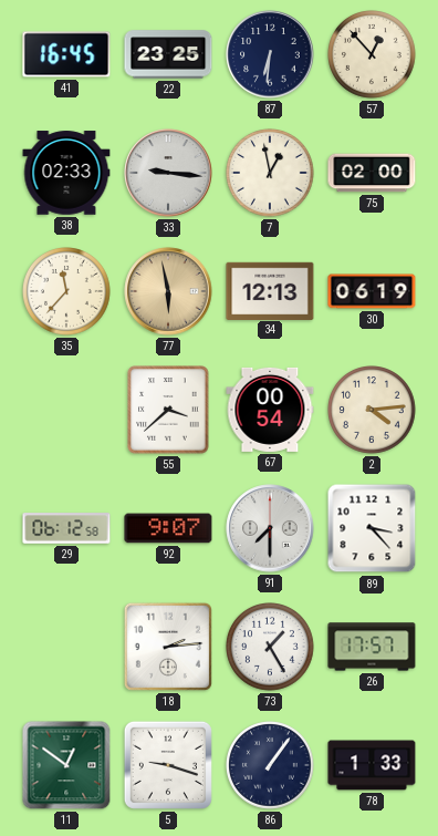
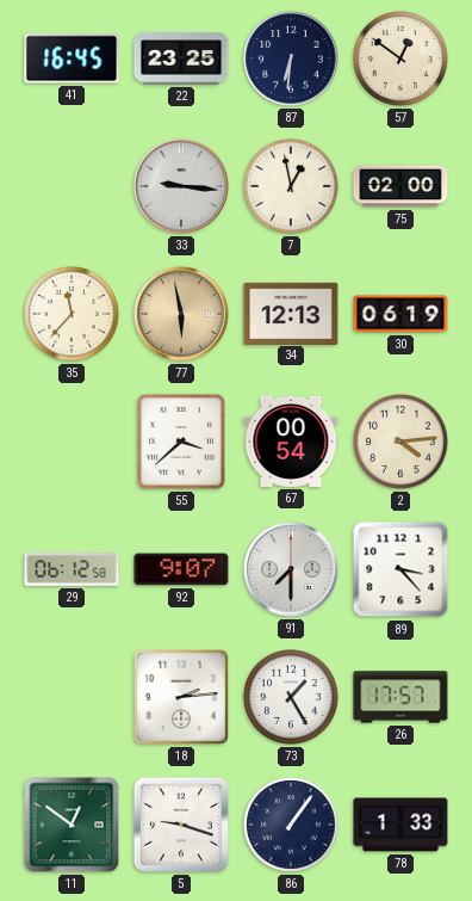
57: 12:53 -> 12:51
38: 02:33 -> none
